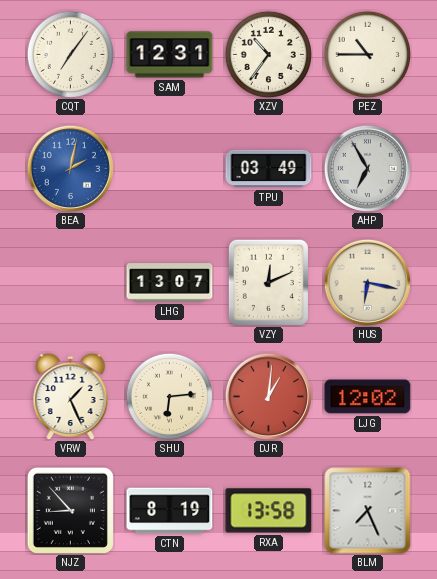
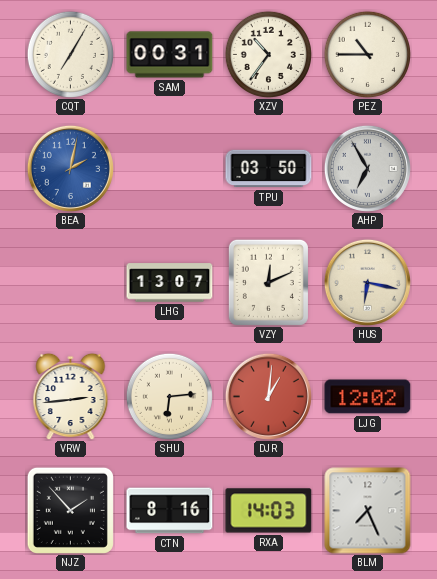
CQT: 7:06 -> 7:05
SAM: 12:31 -> 00:31
TPU: 03:49 -> 03:50
VRW: 1:26 -> 2:44
NJZ: 8:53 -> 1:53
CTN: 8:19 -> 8:16
RXA: 13:58 -> 14:03
